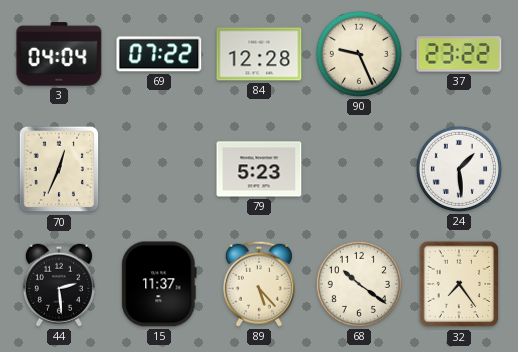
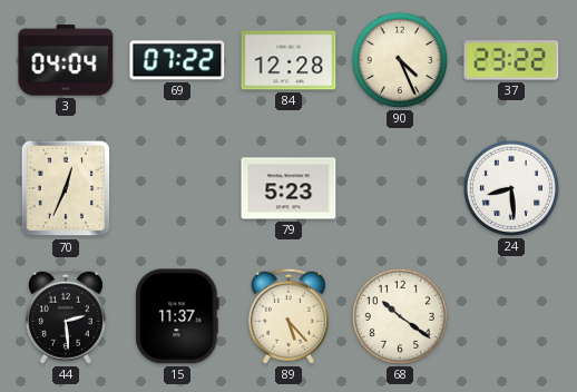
90: 9:26 -> 4:26
24: 1:29 -> 8:29
32: 7:24 -> none
